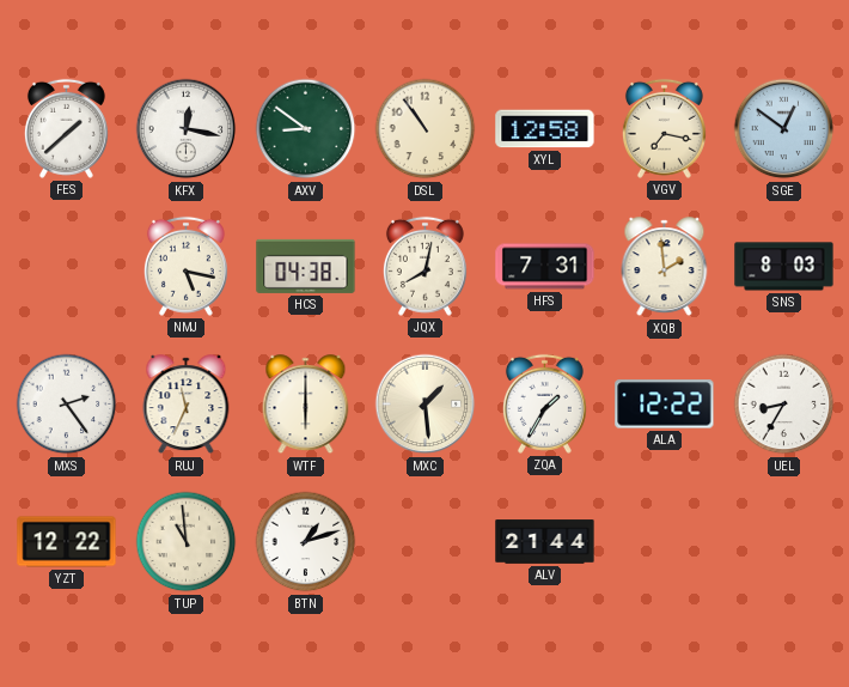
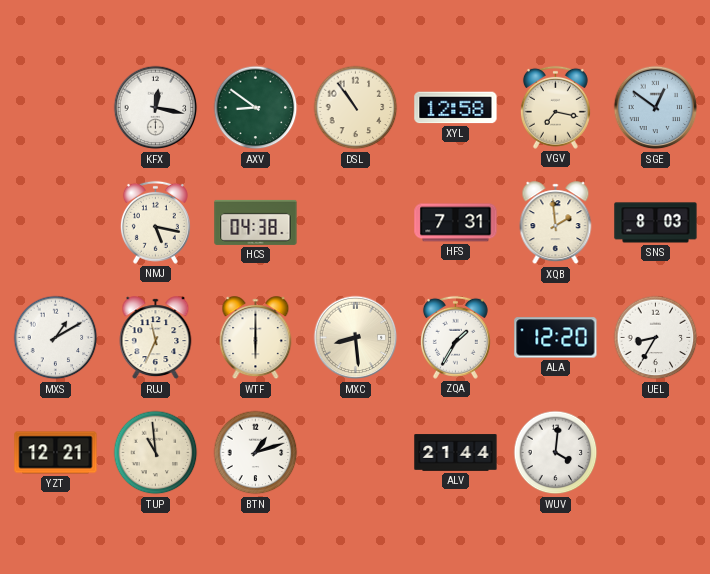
FES: 1:38 -> none
JQX: 8:02 -> none
MXS: 2:24 -> 1:10
MXC: 1:29 -> 8:29
ALA: 12:22 -> 12:20
YZT: 12:22 -> 12:21
WUV: none -> 4:01
